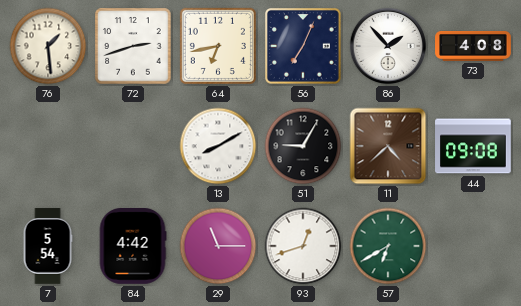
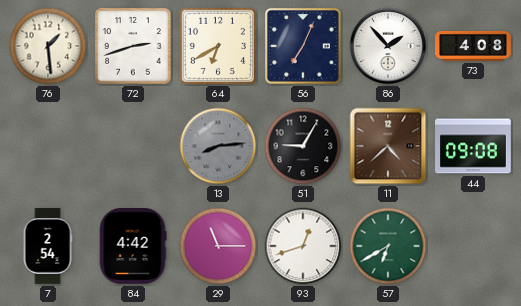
64: 6:43 -> 6:40
13: 8:10 -> 8:14
13 dial: white -> grey
7: 5:54 -> 2:54
